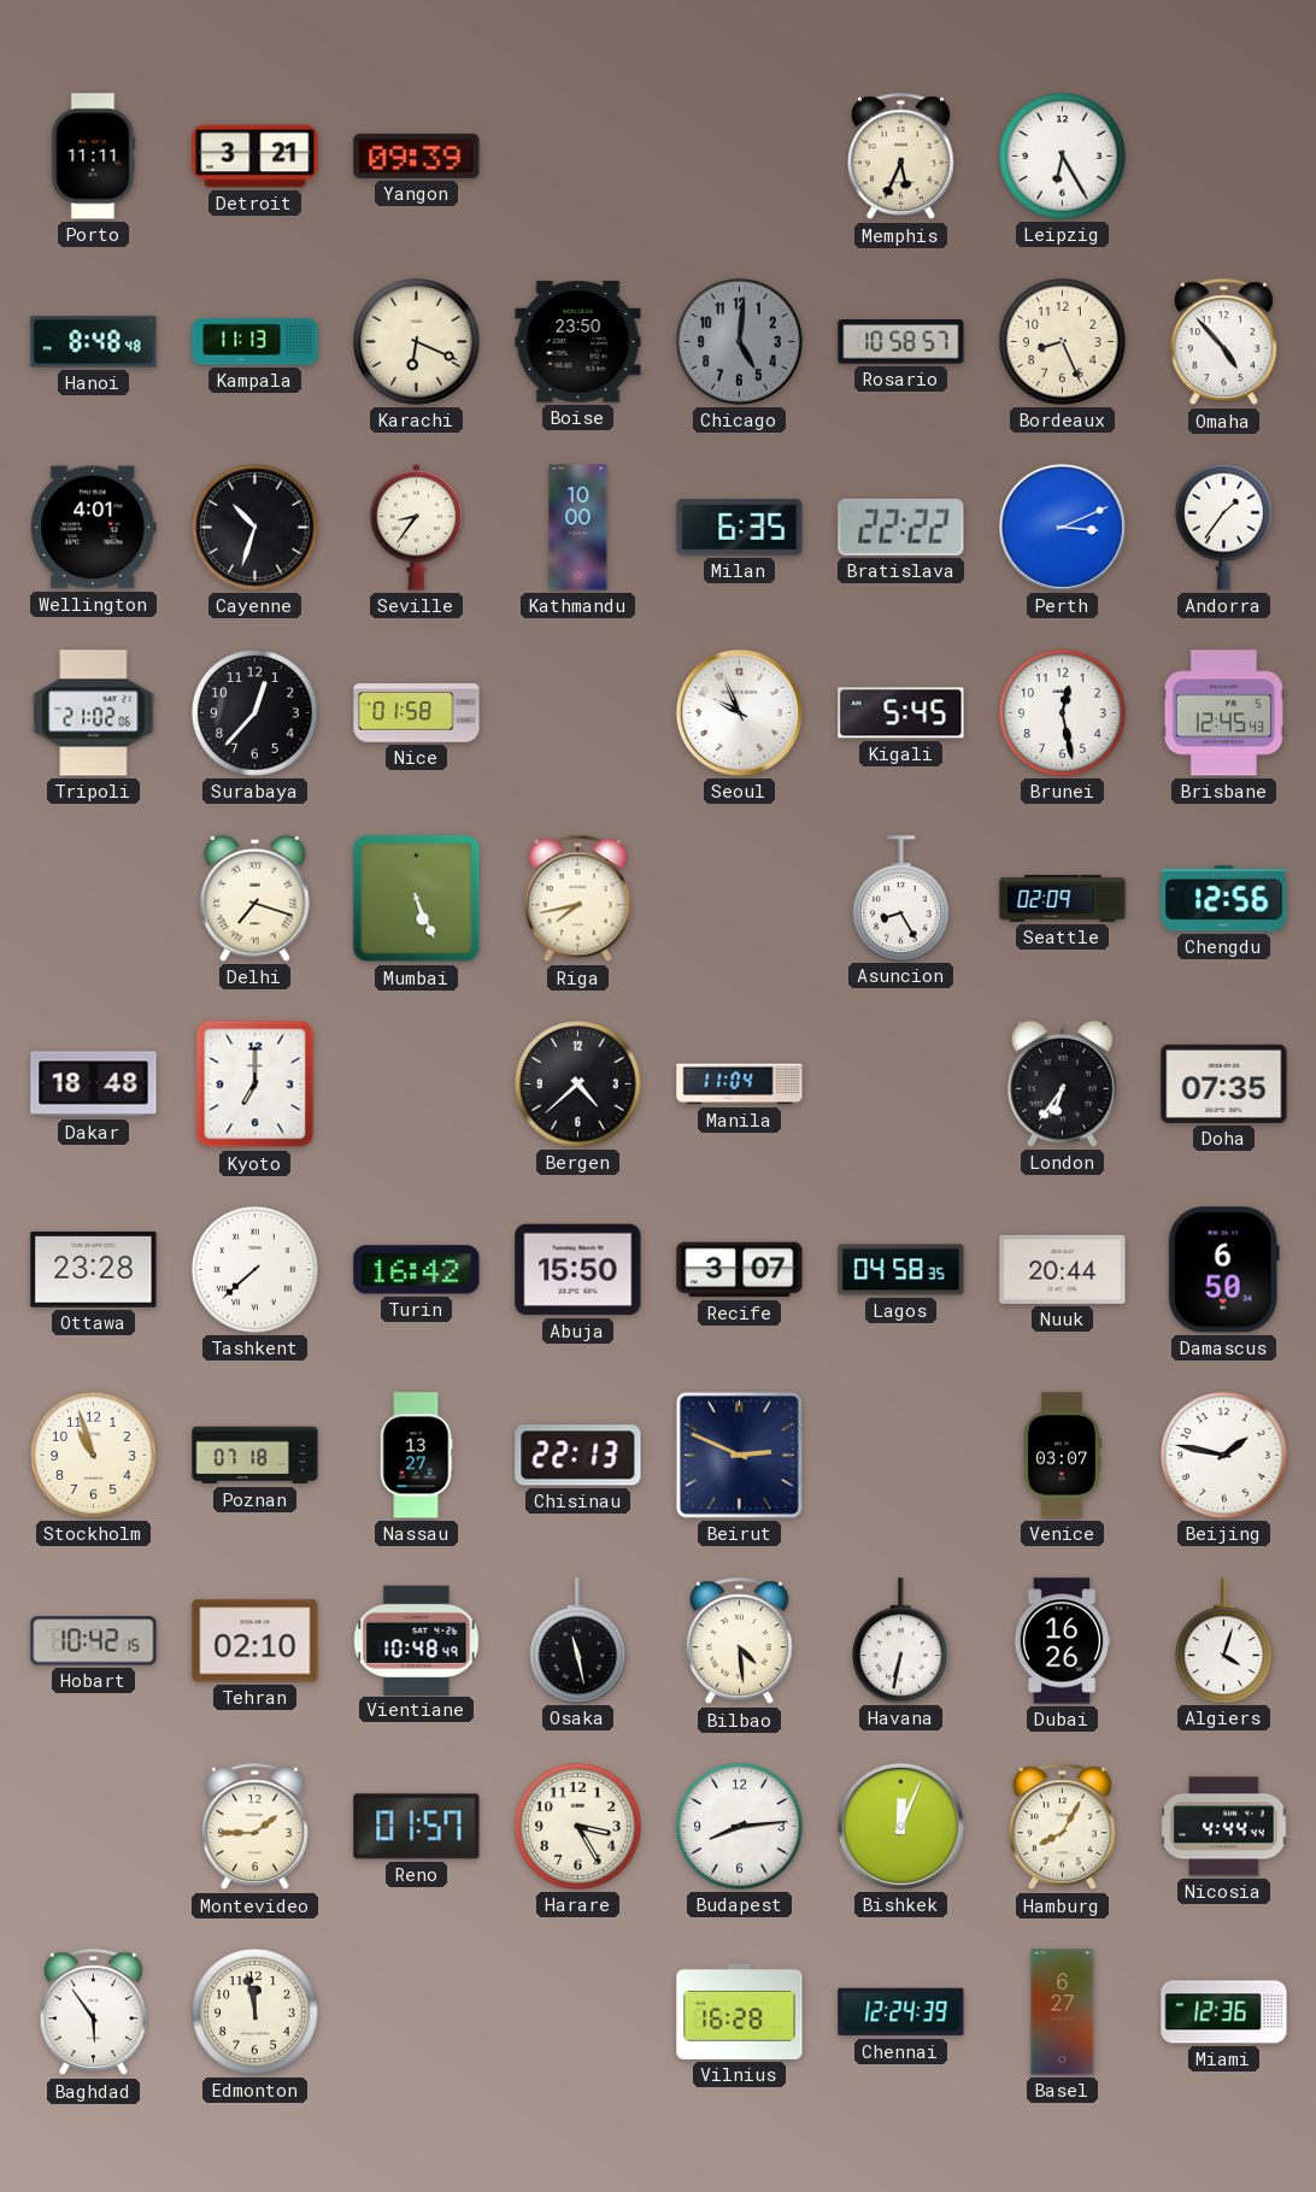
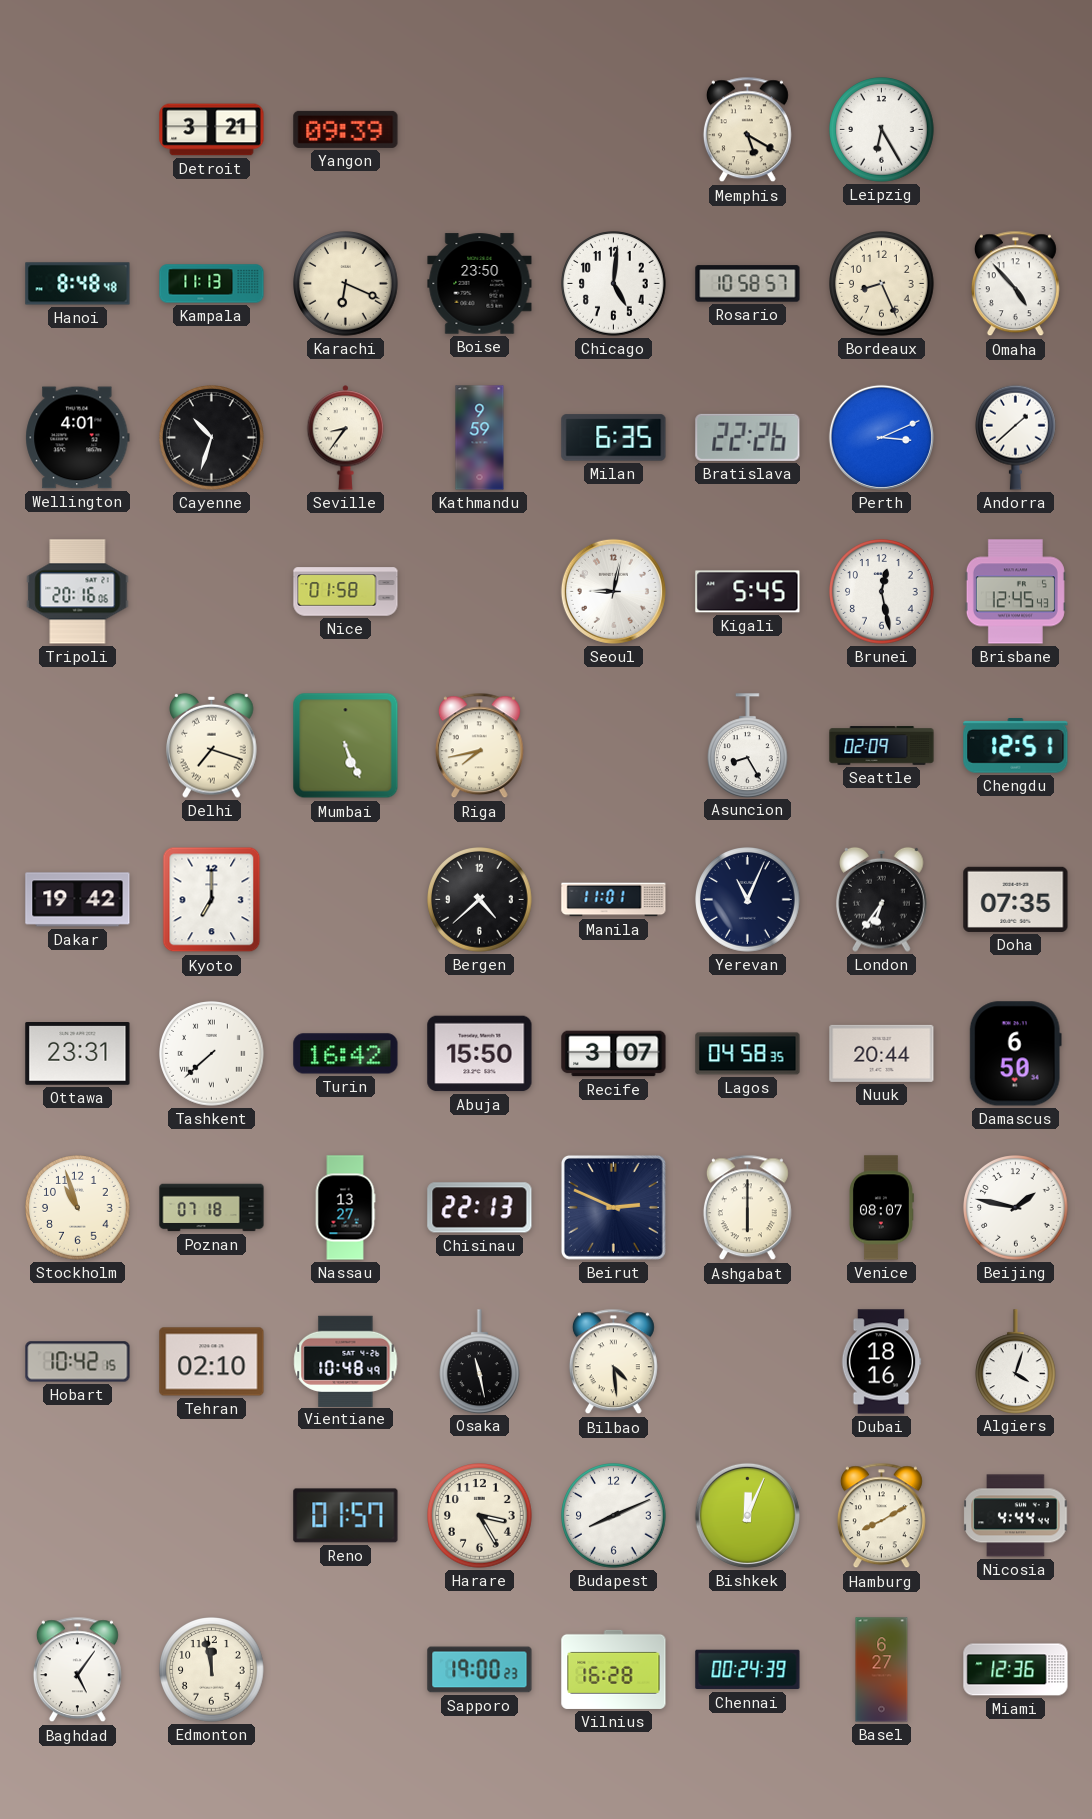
Porto: 11:11 -> none
Memphis: 5:34 -> 5:20
Chicago dial: grey -> white
Kathmandu: 10:00 -> 9:59
Bratislava: 22:22 -> 22:26
Andorra: 1:36 -> 1:38
Tripoli: 21:02 -> 20:16
Surabaya: 12:37 -> none
Seoul: 9:56 -> 9:02
Chengdu: 12:56 -> 12:51
Dakar: 18:48 -> 19:42
Manila: 11:04 -> 11:01
Yerevan: none -> 11:04
Ottawa: 23:28 -> 23:31
Ashgabat: none -> 6:00
Venice: 03:07 -> 08:07
Havana: 6:32 -> none
Dubai: 16:26 -> 18:16
Montevideo: 1:45 -> none
Budapest: 8:14 -> 8:11
Hamburg: 8:05 -> 8:10
Baghdad: 5:54 -> 5:06
Sapporo: none -> 19:00
Chennai: 12:24 -> 00:24
